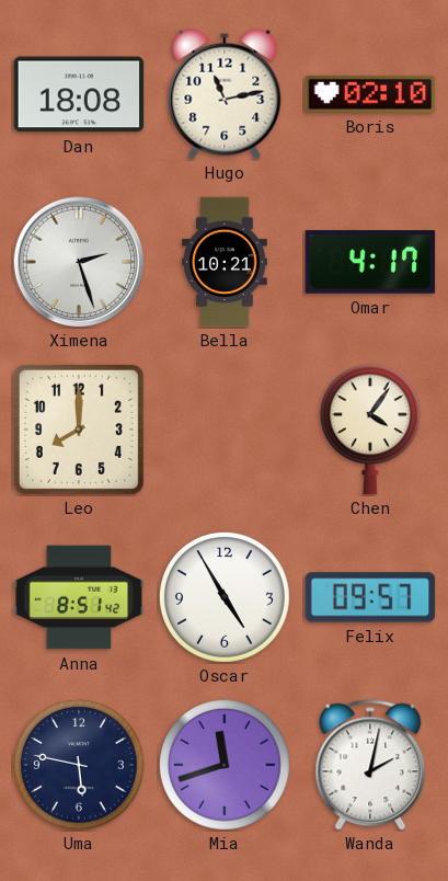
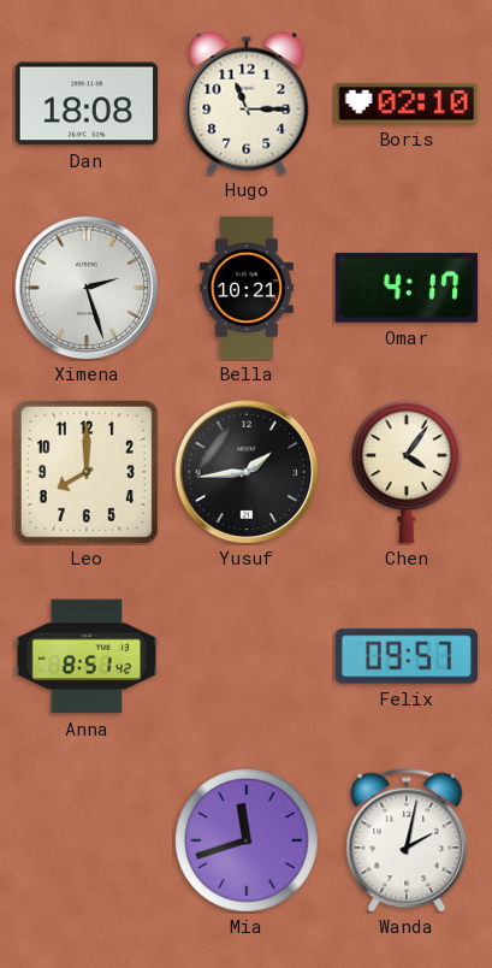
Hugo: 11:13 -> 11:15
Yusuf: none -> 1:44
Oscar: 4:55 -> none
Uma: 5:47 -> none
